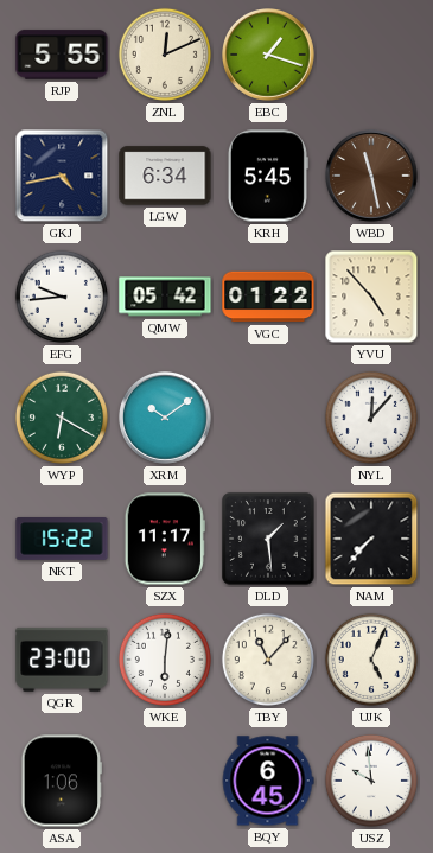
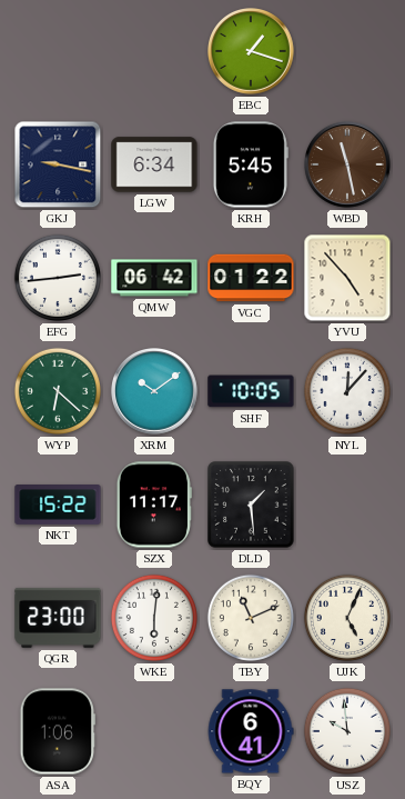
RJP: 5:55 -> none
ZNL: 12:11 -> none
GKJ: 4:43 -> 9:17
EFG: 9:44 -> 2:44
QMW: 05:42 -> 06:42
WYP: 6:20 -> 6:22
SHF: none -> 10:05
NAM: 7:37 -> none
TBY: 11:07 -> 11:11
BQY: 6:45 -> 6:41
